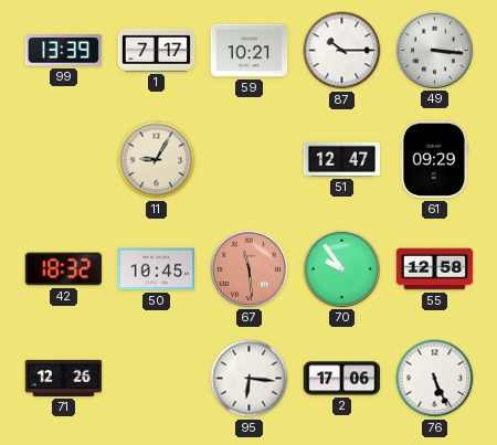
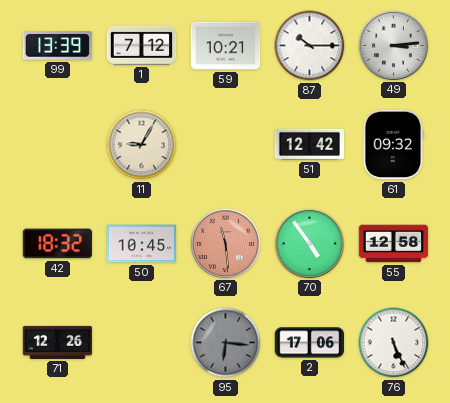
1: 7:17 -> 7:12
49: 3:16 -> 3:14
51: 12:47 -> 12:42
61: 09:29 -> 09:32
70: 9:54 -> 4:54
95 dial: white -> grey
